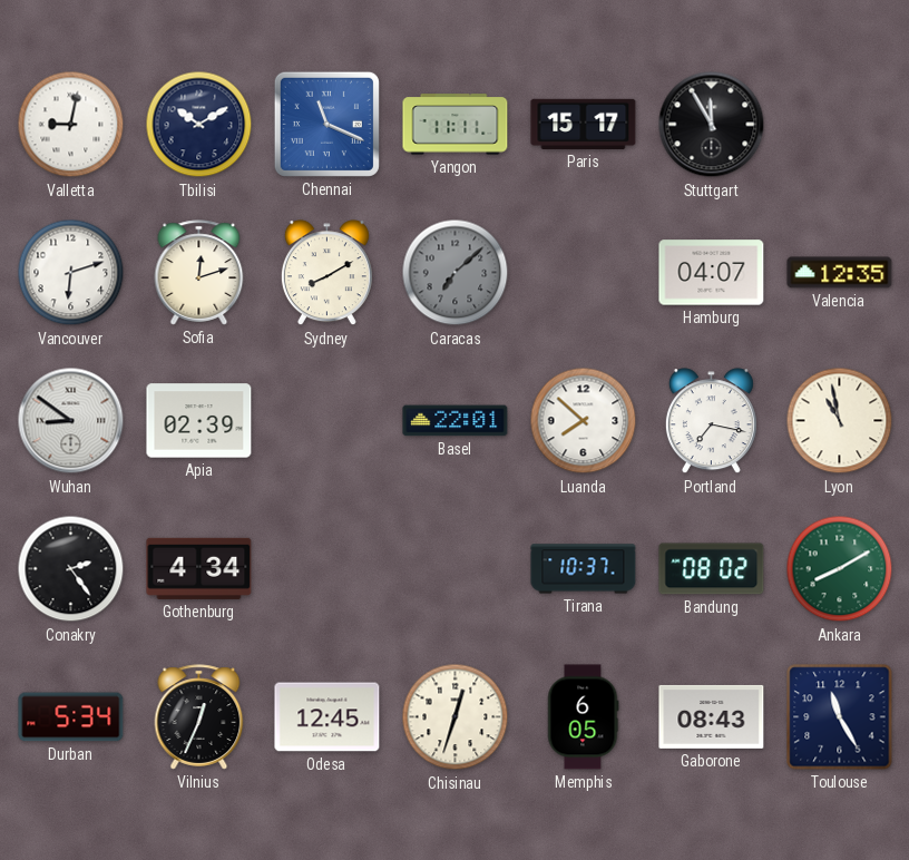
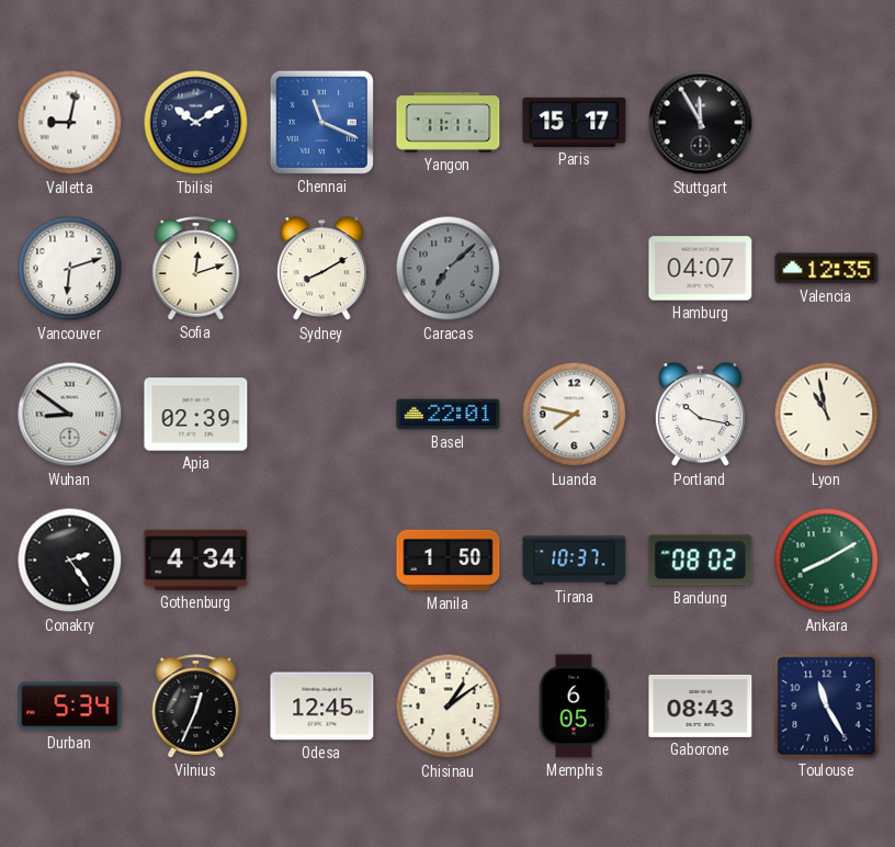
Luanda: 7:52 -> 7:47
Portland: 7:17 -> 10:17
Manila: none -> 1:50
Chisinau: 12:33 -> 1:09
